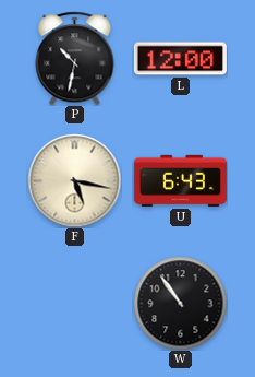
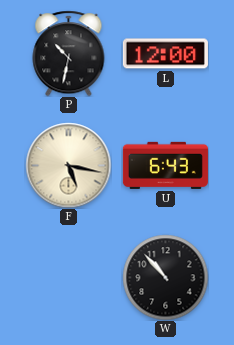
W: 10:54 -> 10:53
